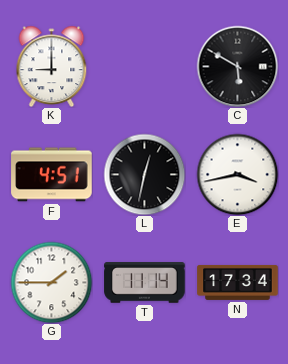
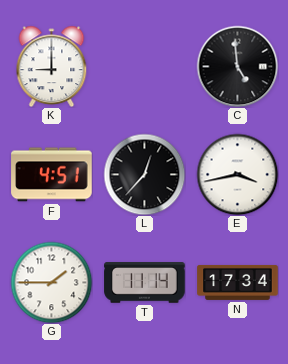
C: 5:50 -> 4:59
L: 12:32 -> 12:37
